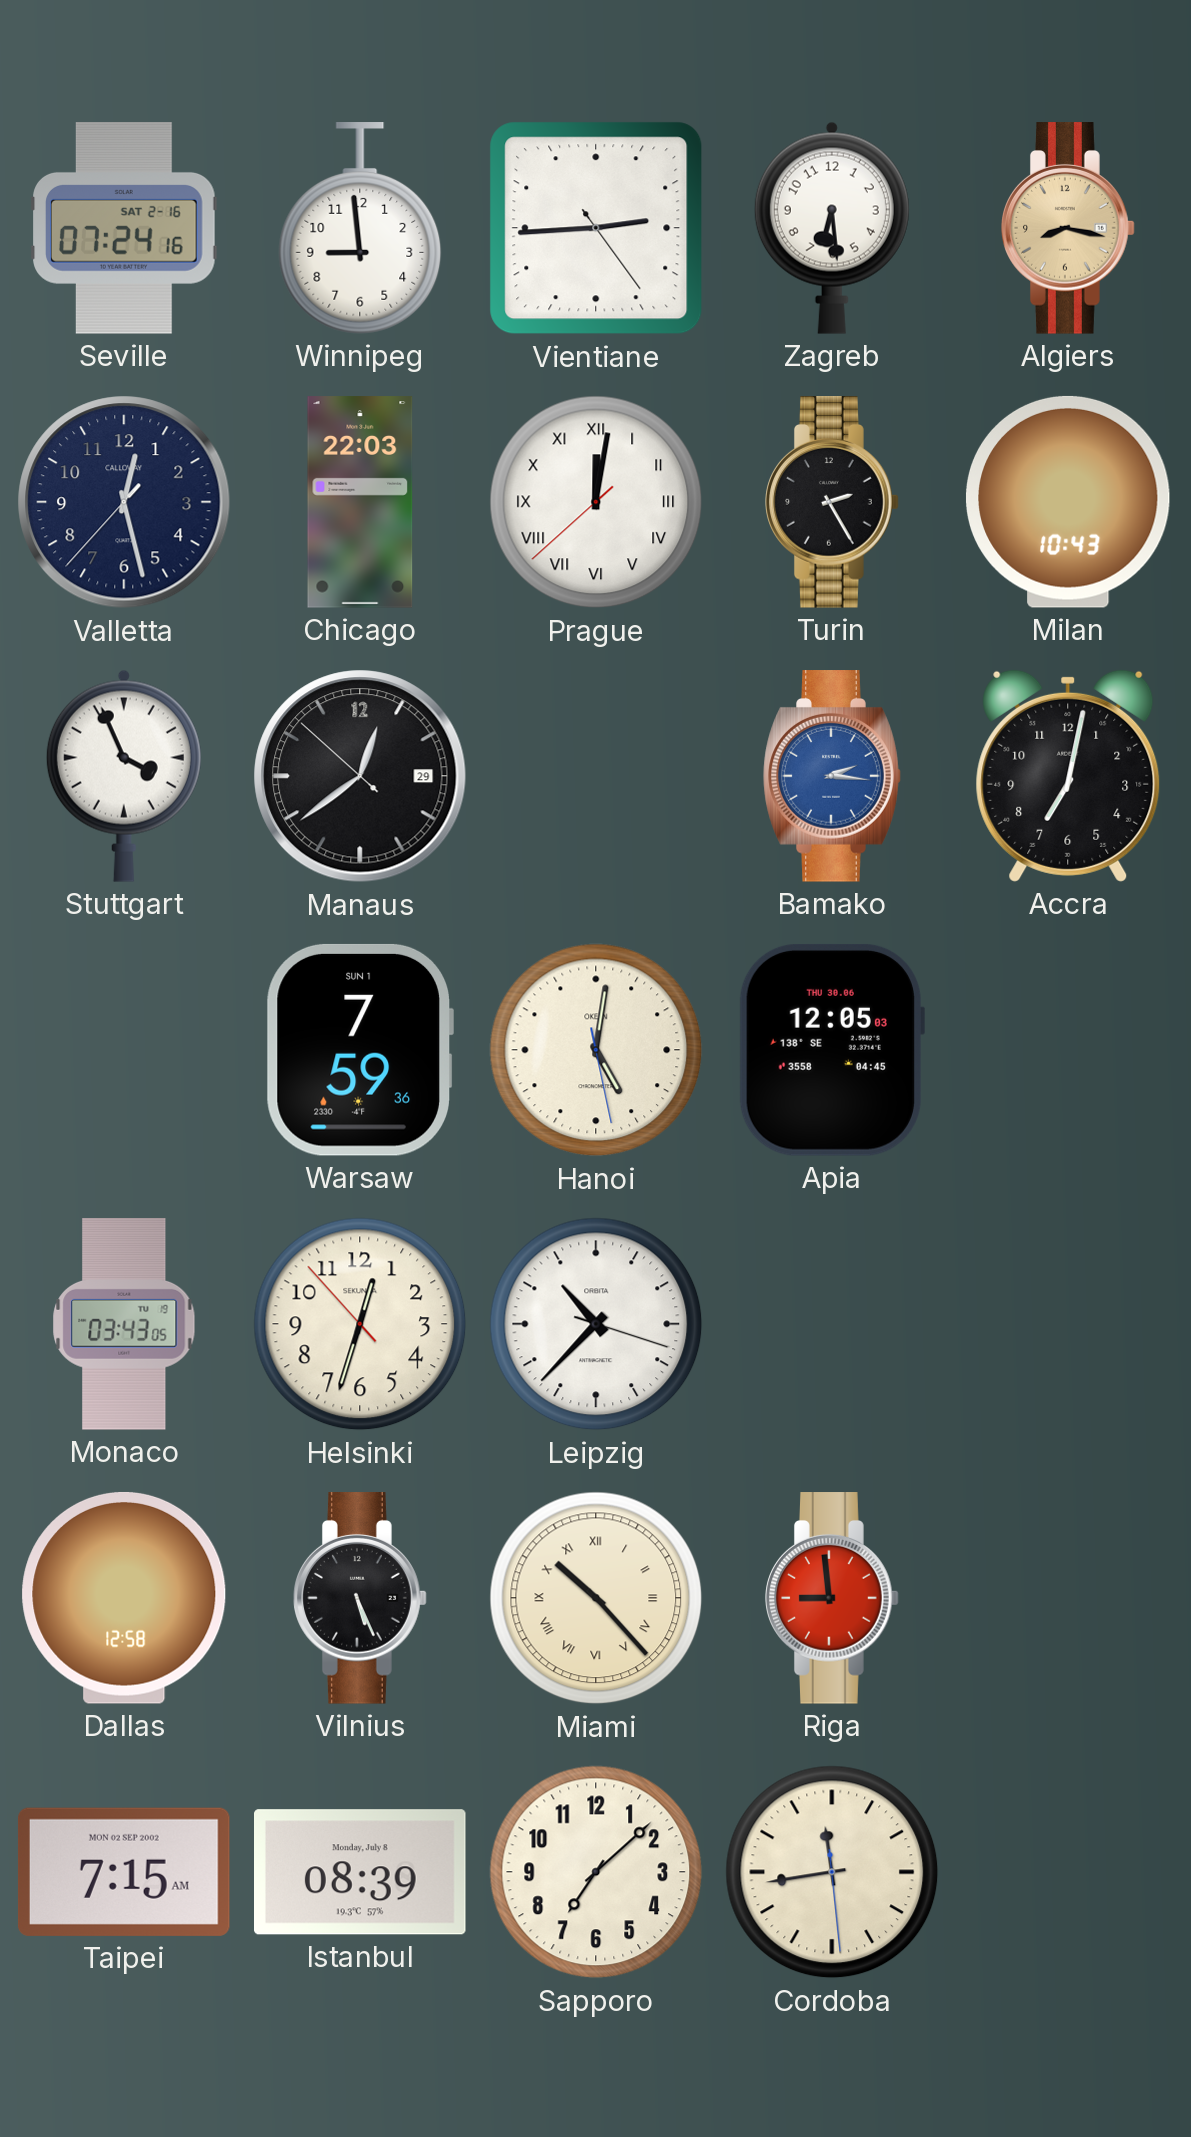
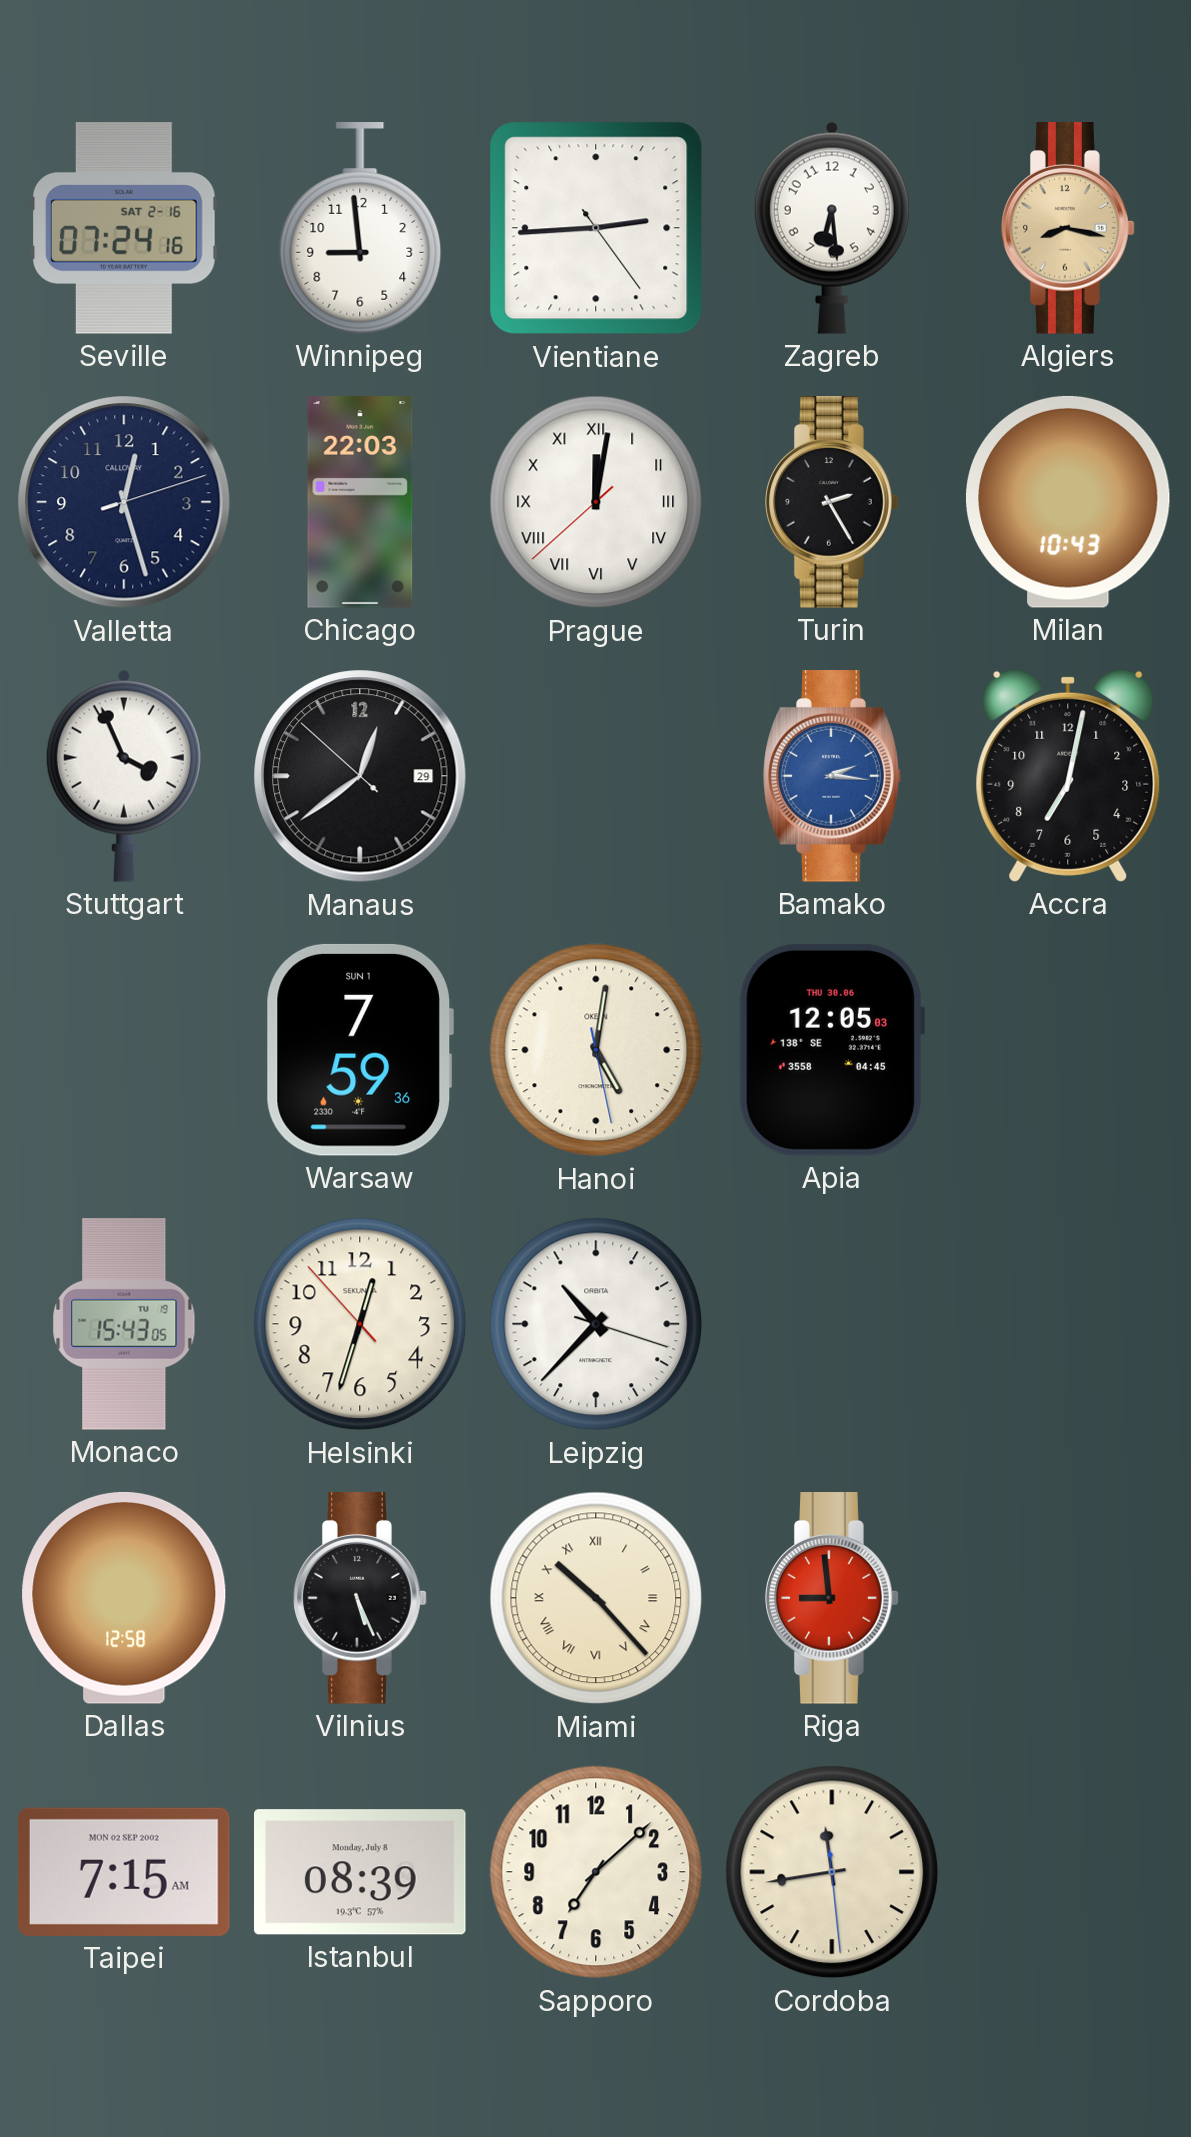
Valletta: 12:27:37 -> 12:27:12
Monaco: 03:43 -> 15:43
